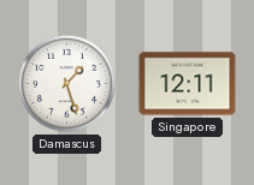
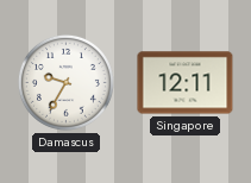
Damascus: 1:27 -> 9:35
